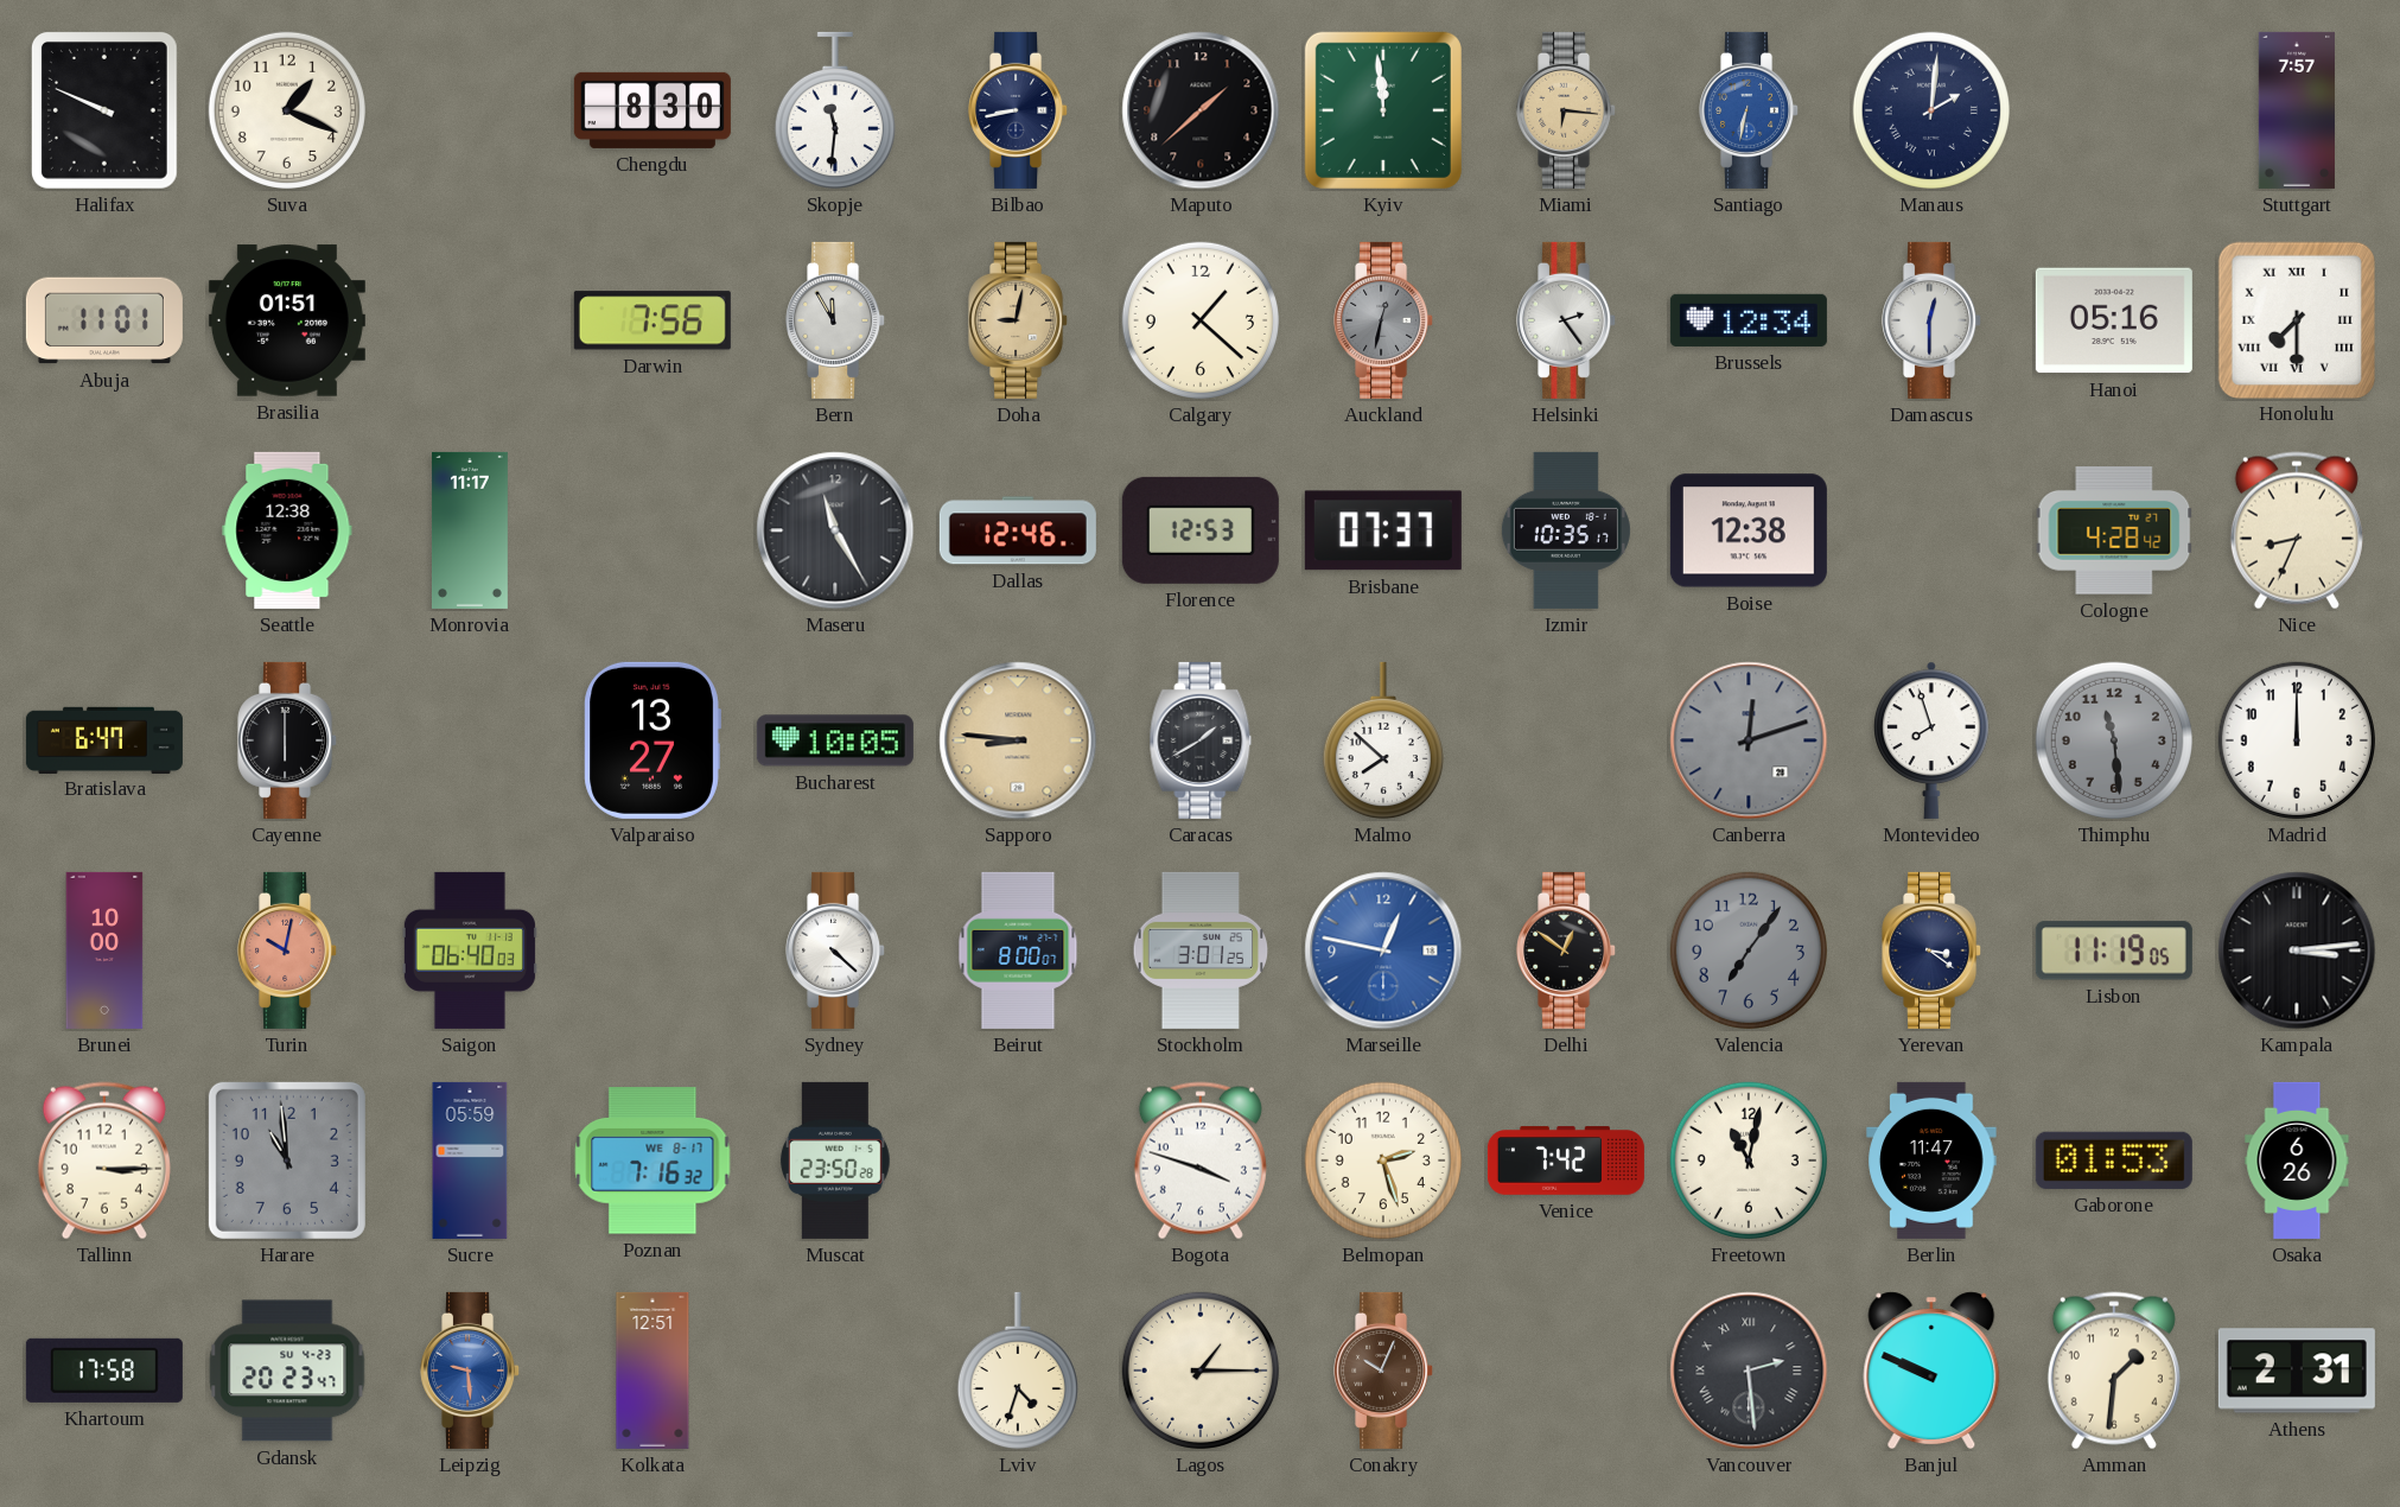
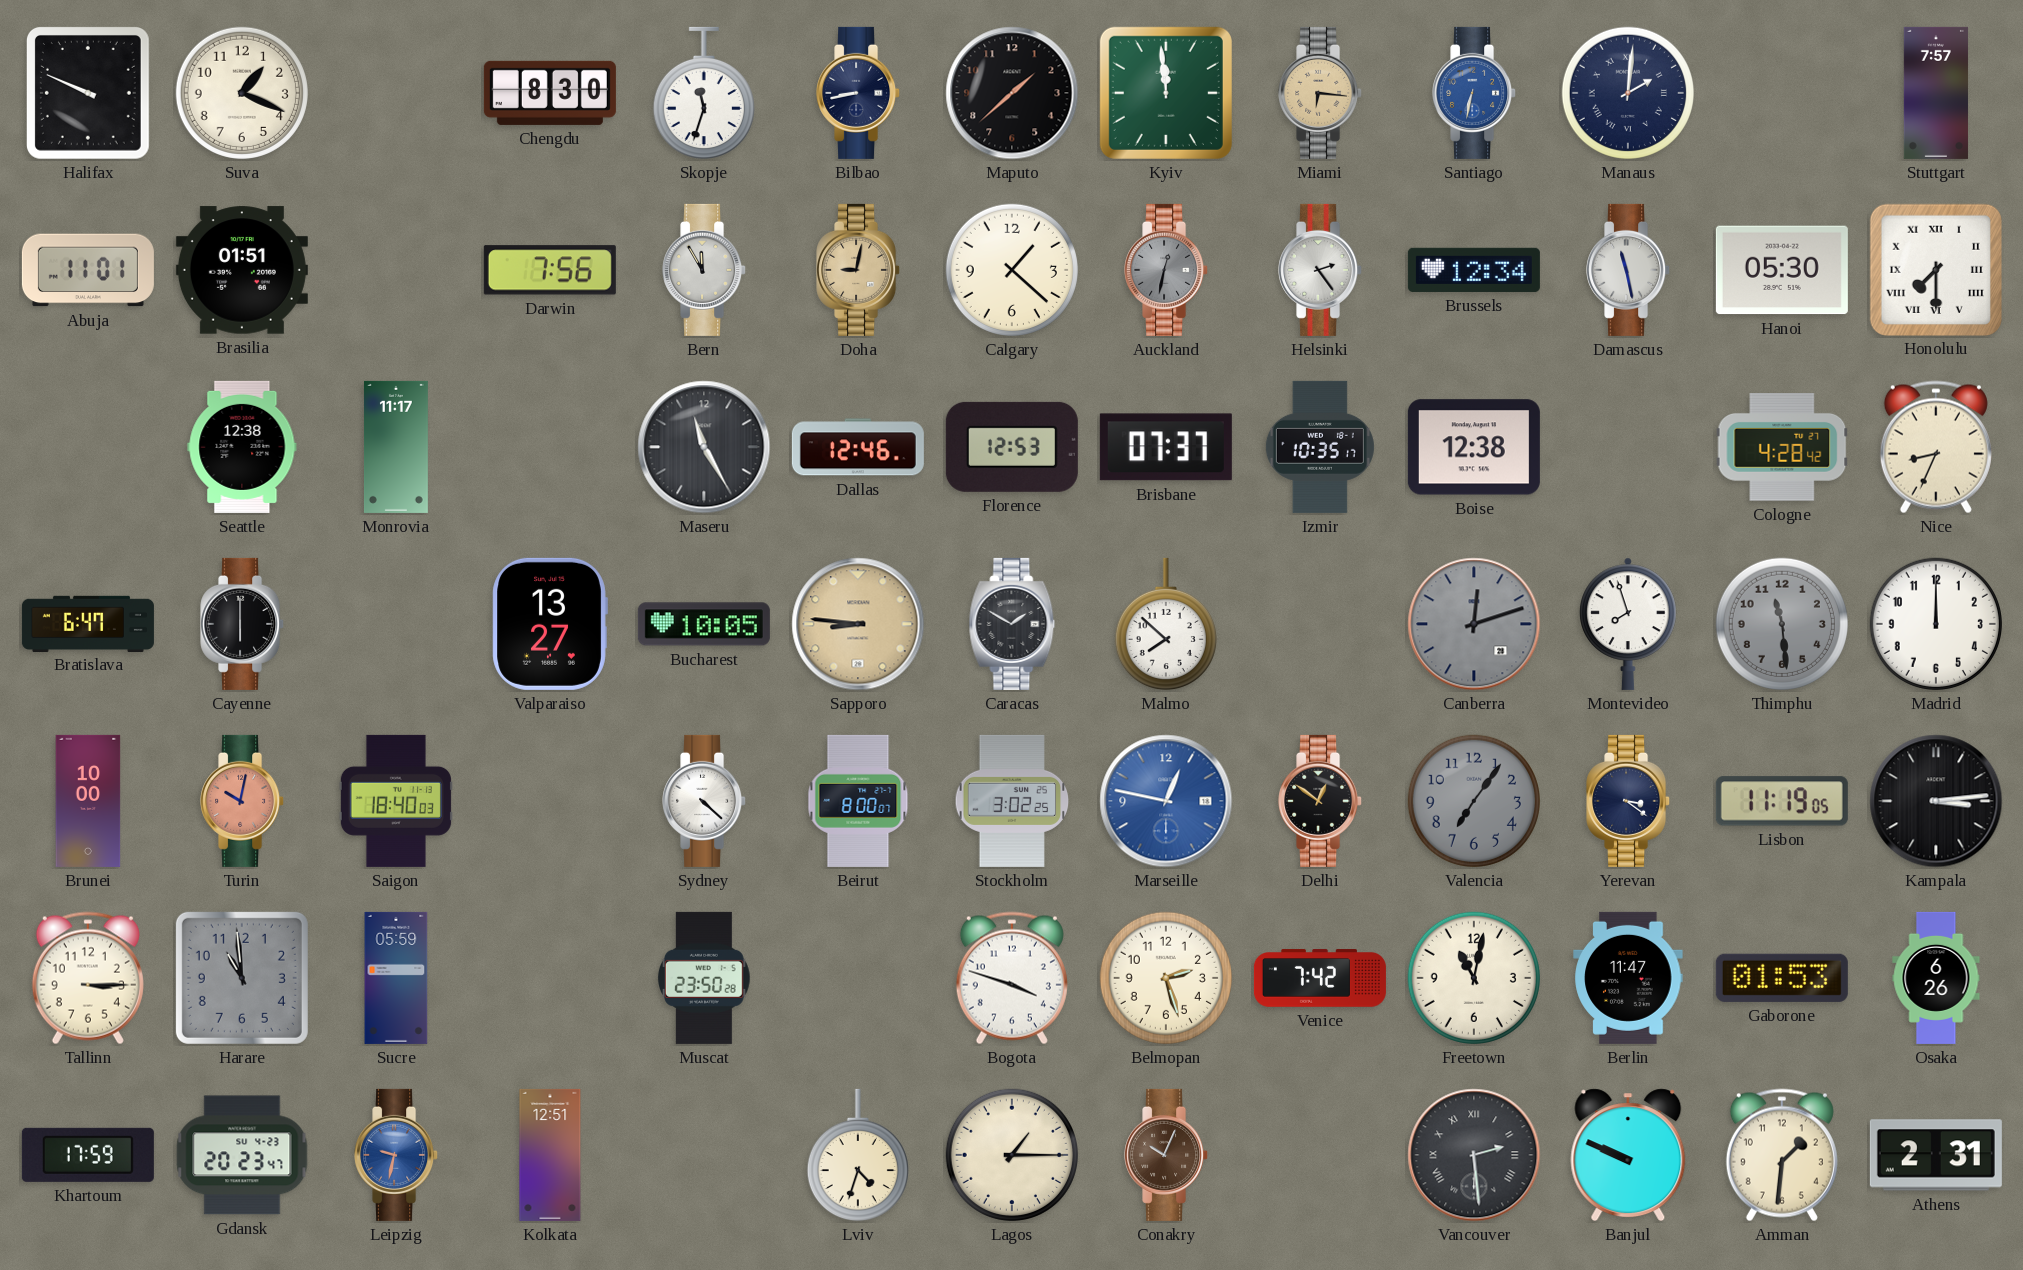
Skopje: 11:31 -> 11:33
Damascus: 12:30 -> 11:28
Hanoi: 05:16 -> 05:30
Caracas: 1:40 -> 1:50
Saigon: 06:40 -> 18:40
Stockholm: 3:01 -> 3:02
Poznan: 7:16 -> none
Khartoum: 17:58 -> 17:59
Leipzig: 9:29 -> 9:32
